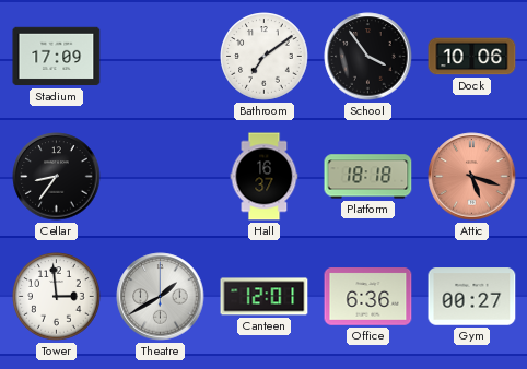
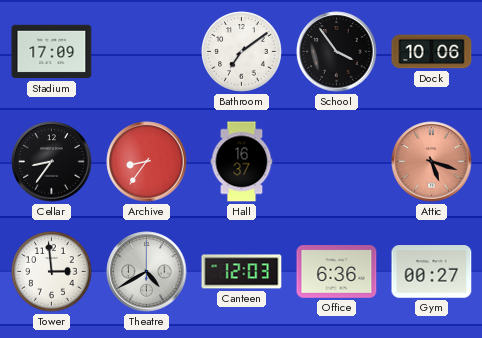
Archive: none -> 8:36
Platform: 18:18 -> none
Theatre: 1:40 -> 4:40
Canteen: 12:01 -> 12:03
